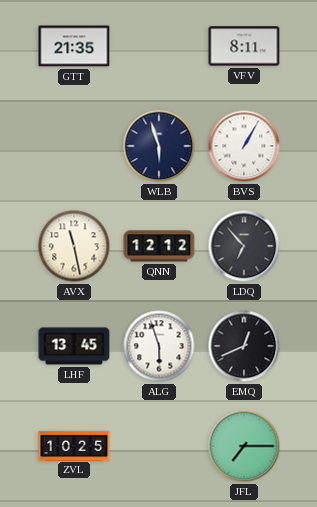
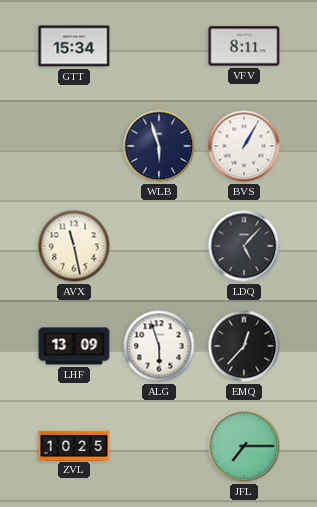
GTT: 21:35 -> 15:34
QNN: 12:12 -> none
LDQ: 6:53 -> 5:07
LHF: 13:45 -> 13:09
EMQ: 12:41 -> 12:37
